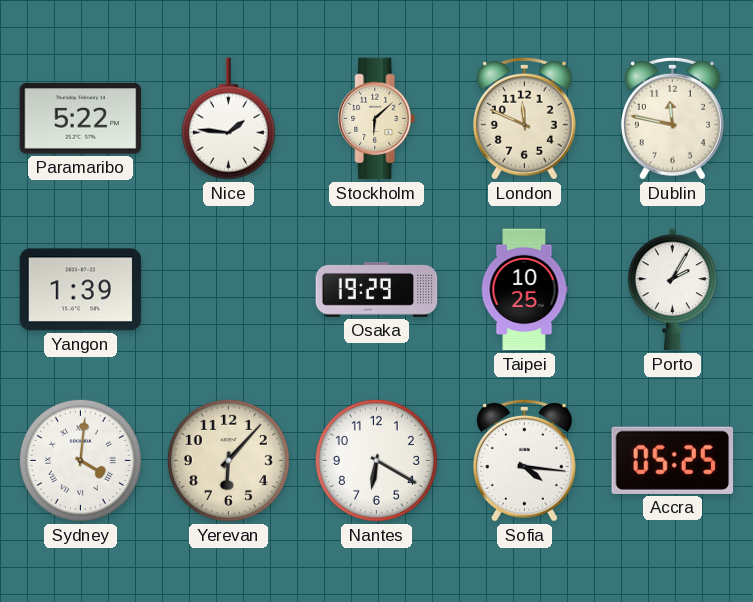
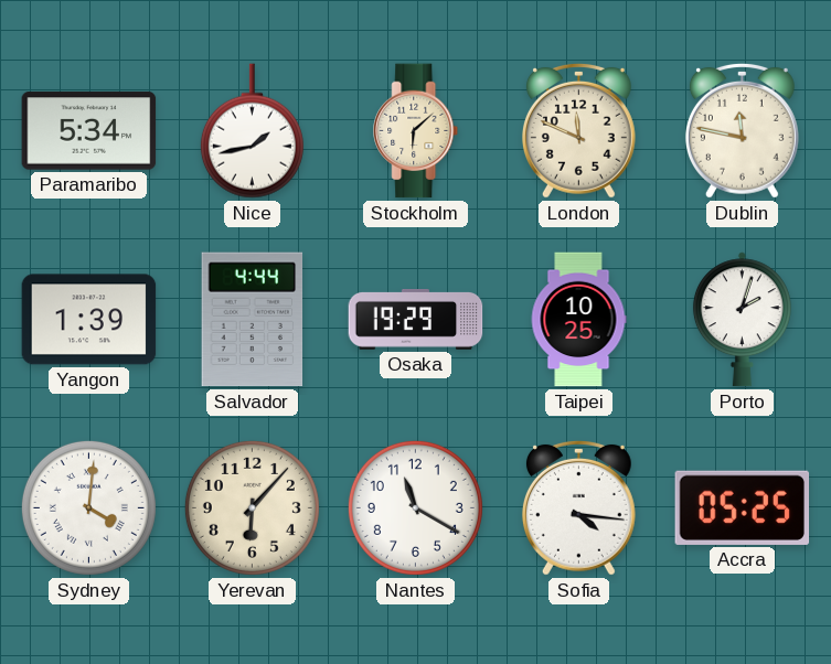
Paramaribo: 5:22 -> 5:34
Nice: 1:46 -> 1:43
Salvador: none -> 4:44
Porto: 2:05 -> 2:03
Nantes: 6:20 -> 11:20
